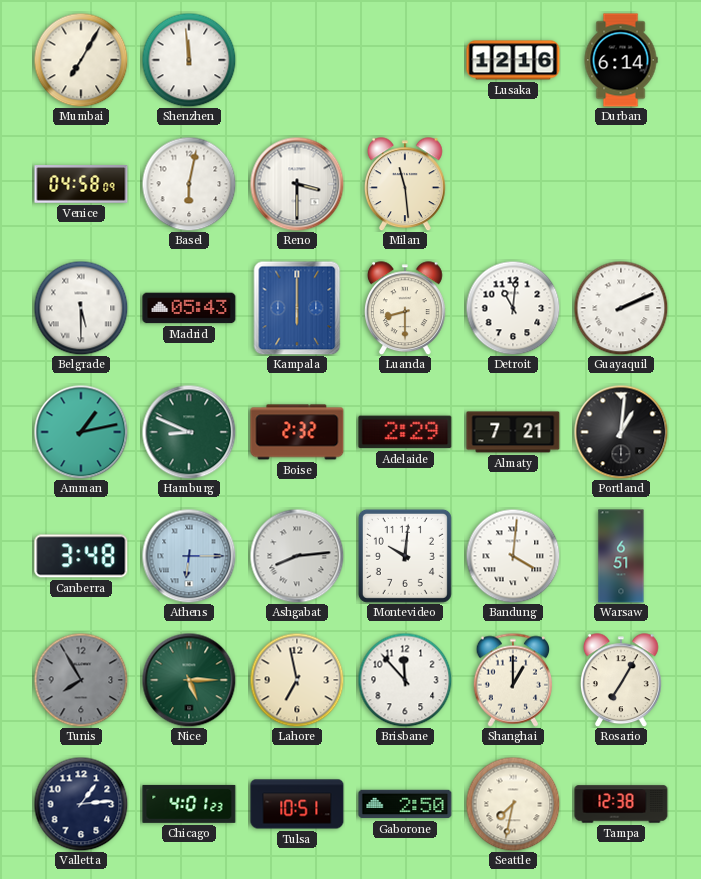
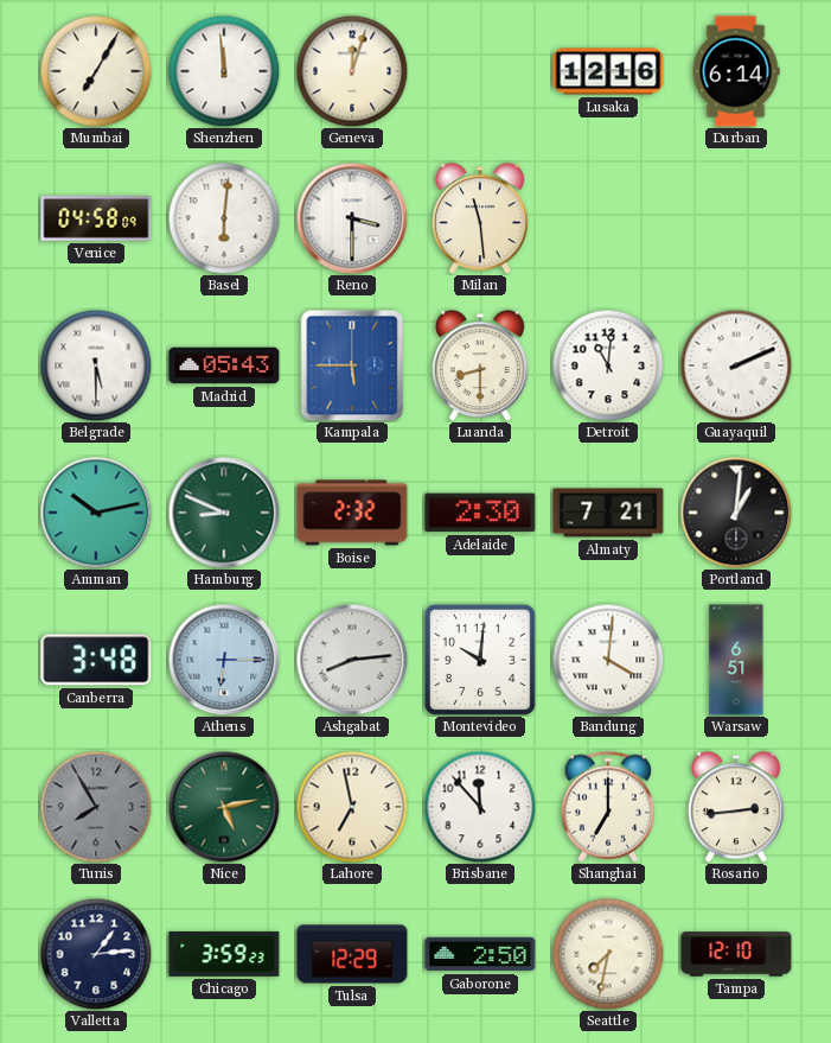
Geneva: none -> 12:03
Basel: 6:02 -> 6:01
Kampala: 6:00 -> 5:45
Amman: 1:13 -> 10:13
Adelaide: 2:29 -> 2:30
Nice: 5:15 -> 5:13
Shanghai: 1:00 -> 7:00
Rosario: 7:05 -> 2:44
Chicago: 4:01 -> 3:59
Tulsa: 10:51 -> 12:29
Tampa: 12:38 -> 12:10
